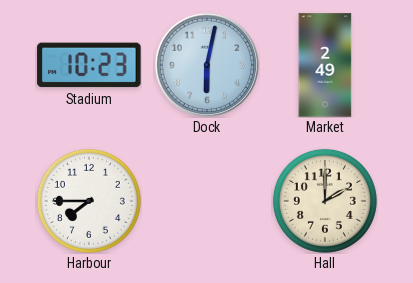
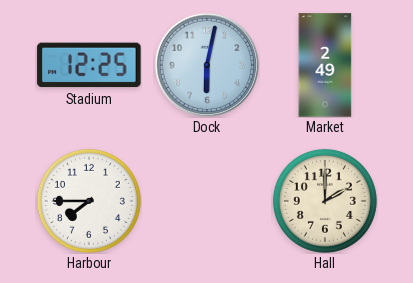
Stadium: 10:23 -> 12:25
